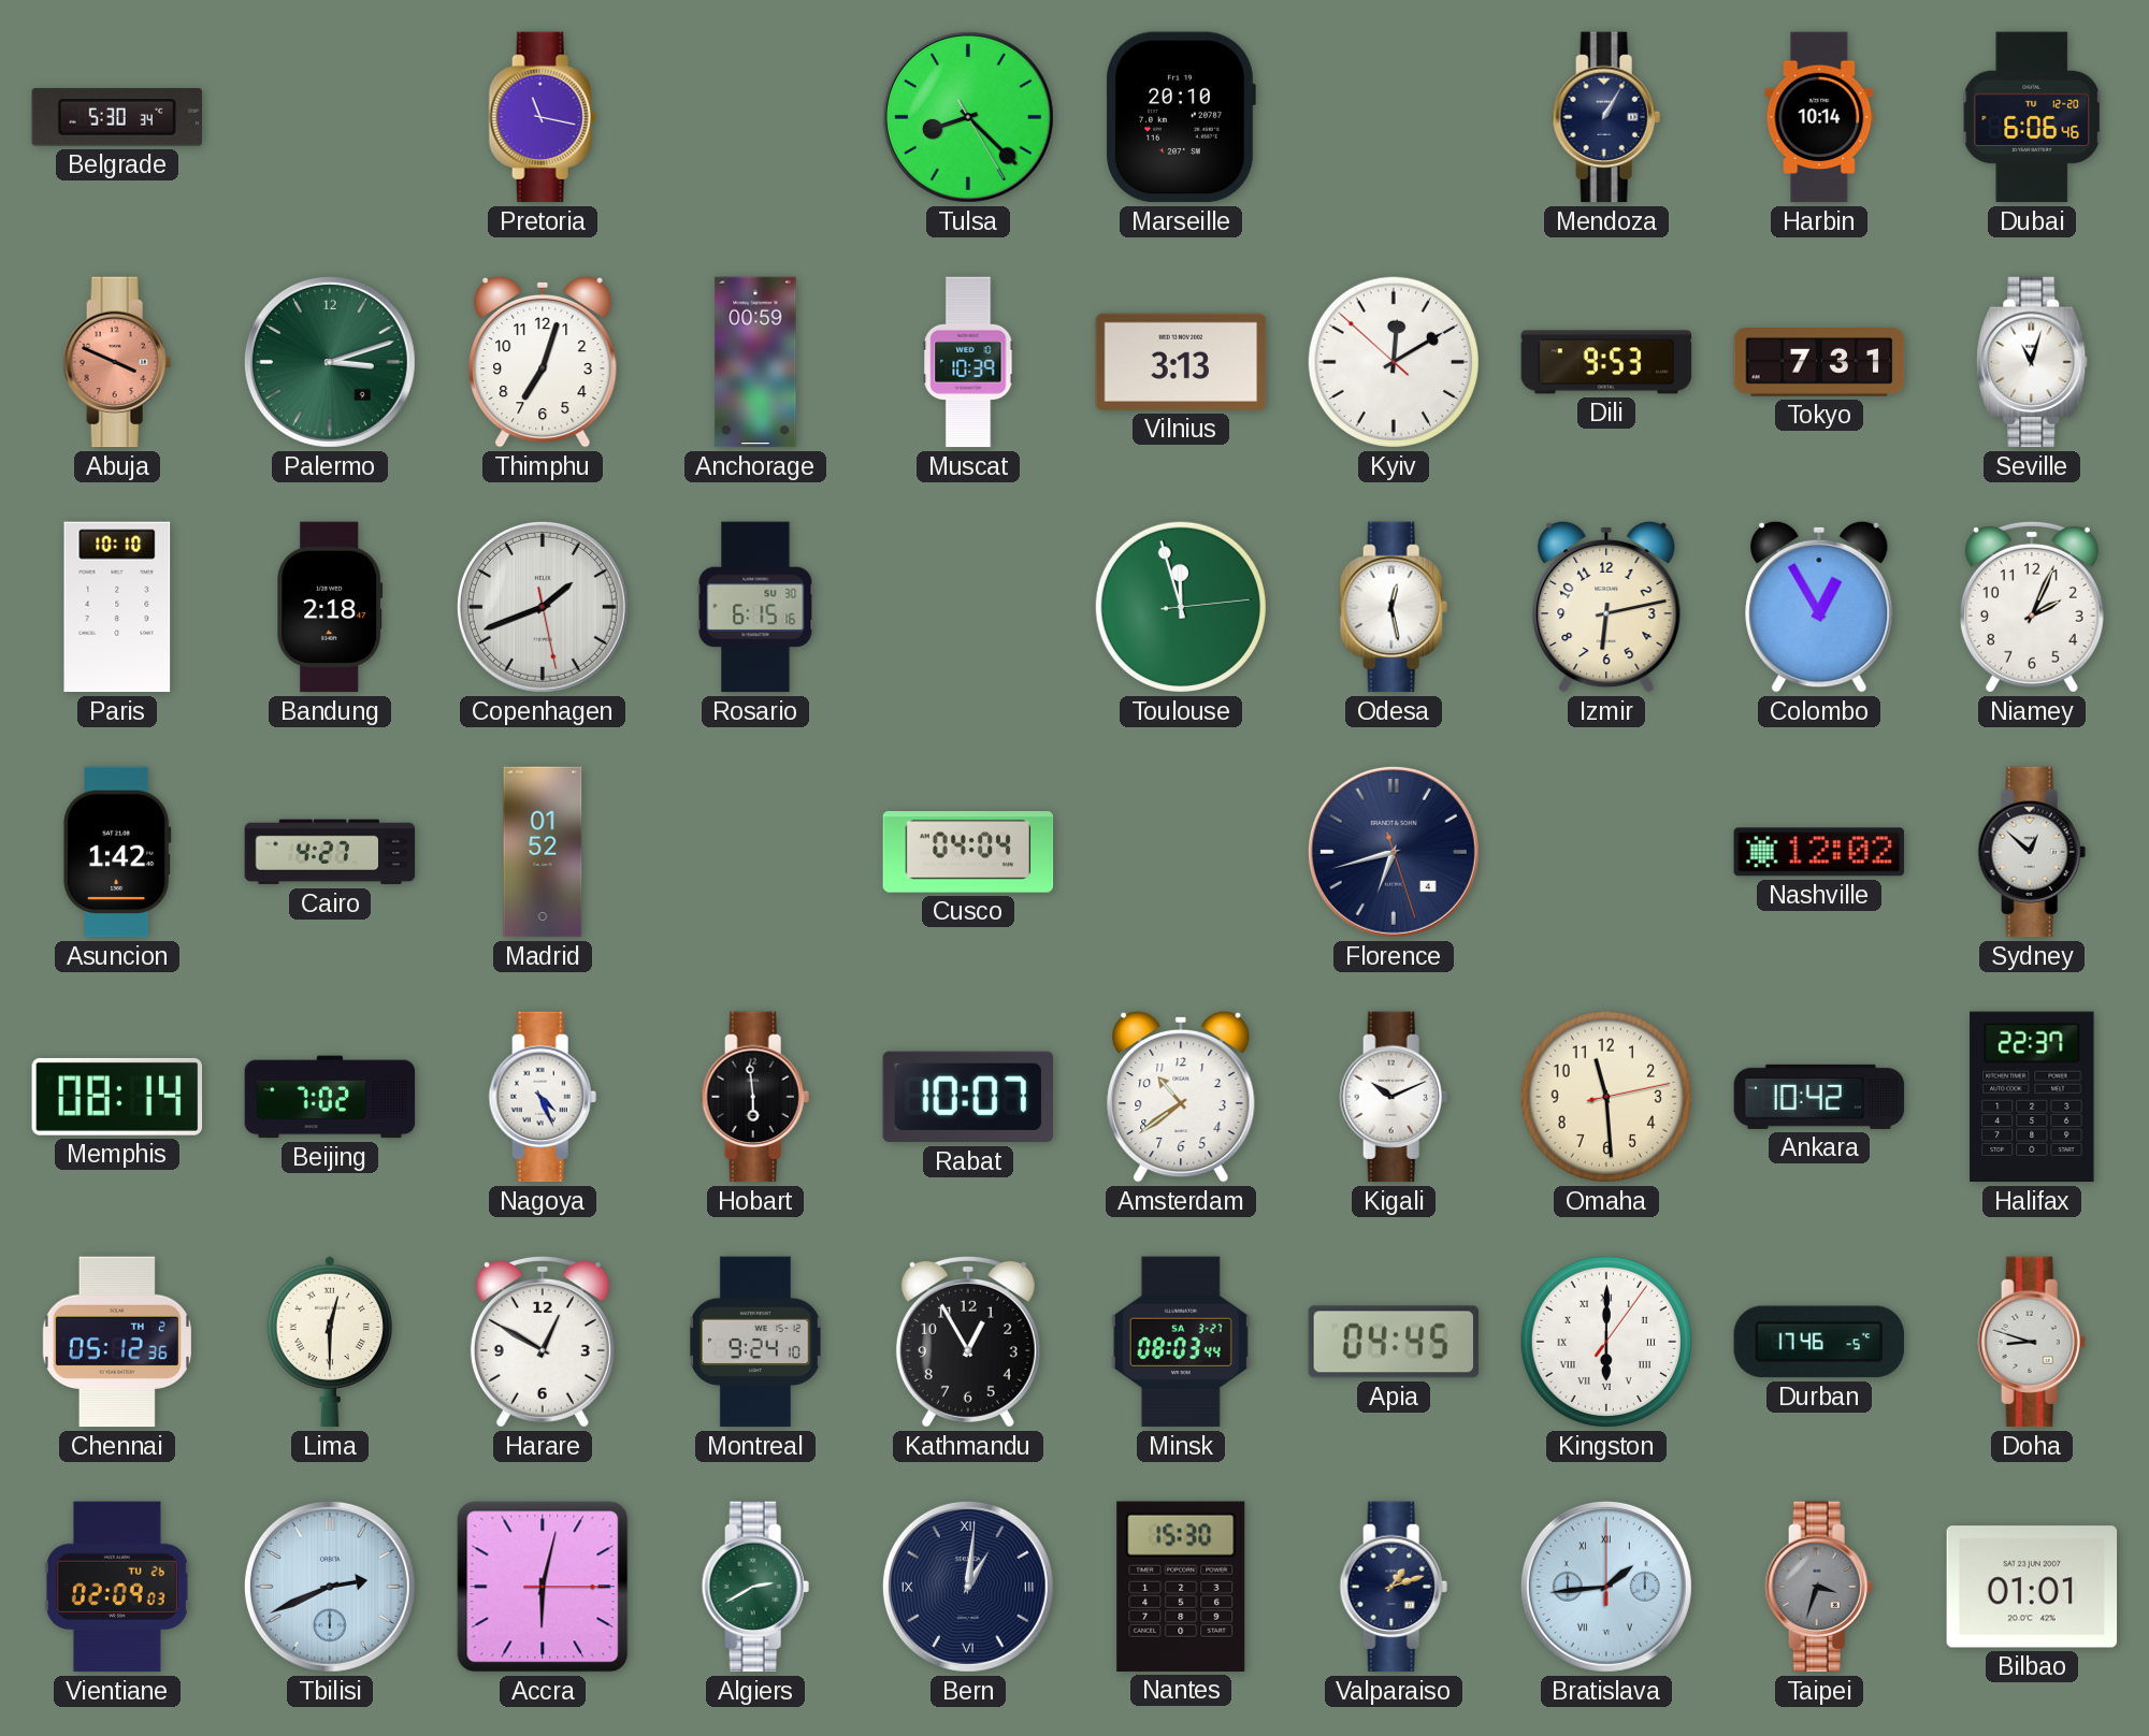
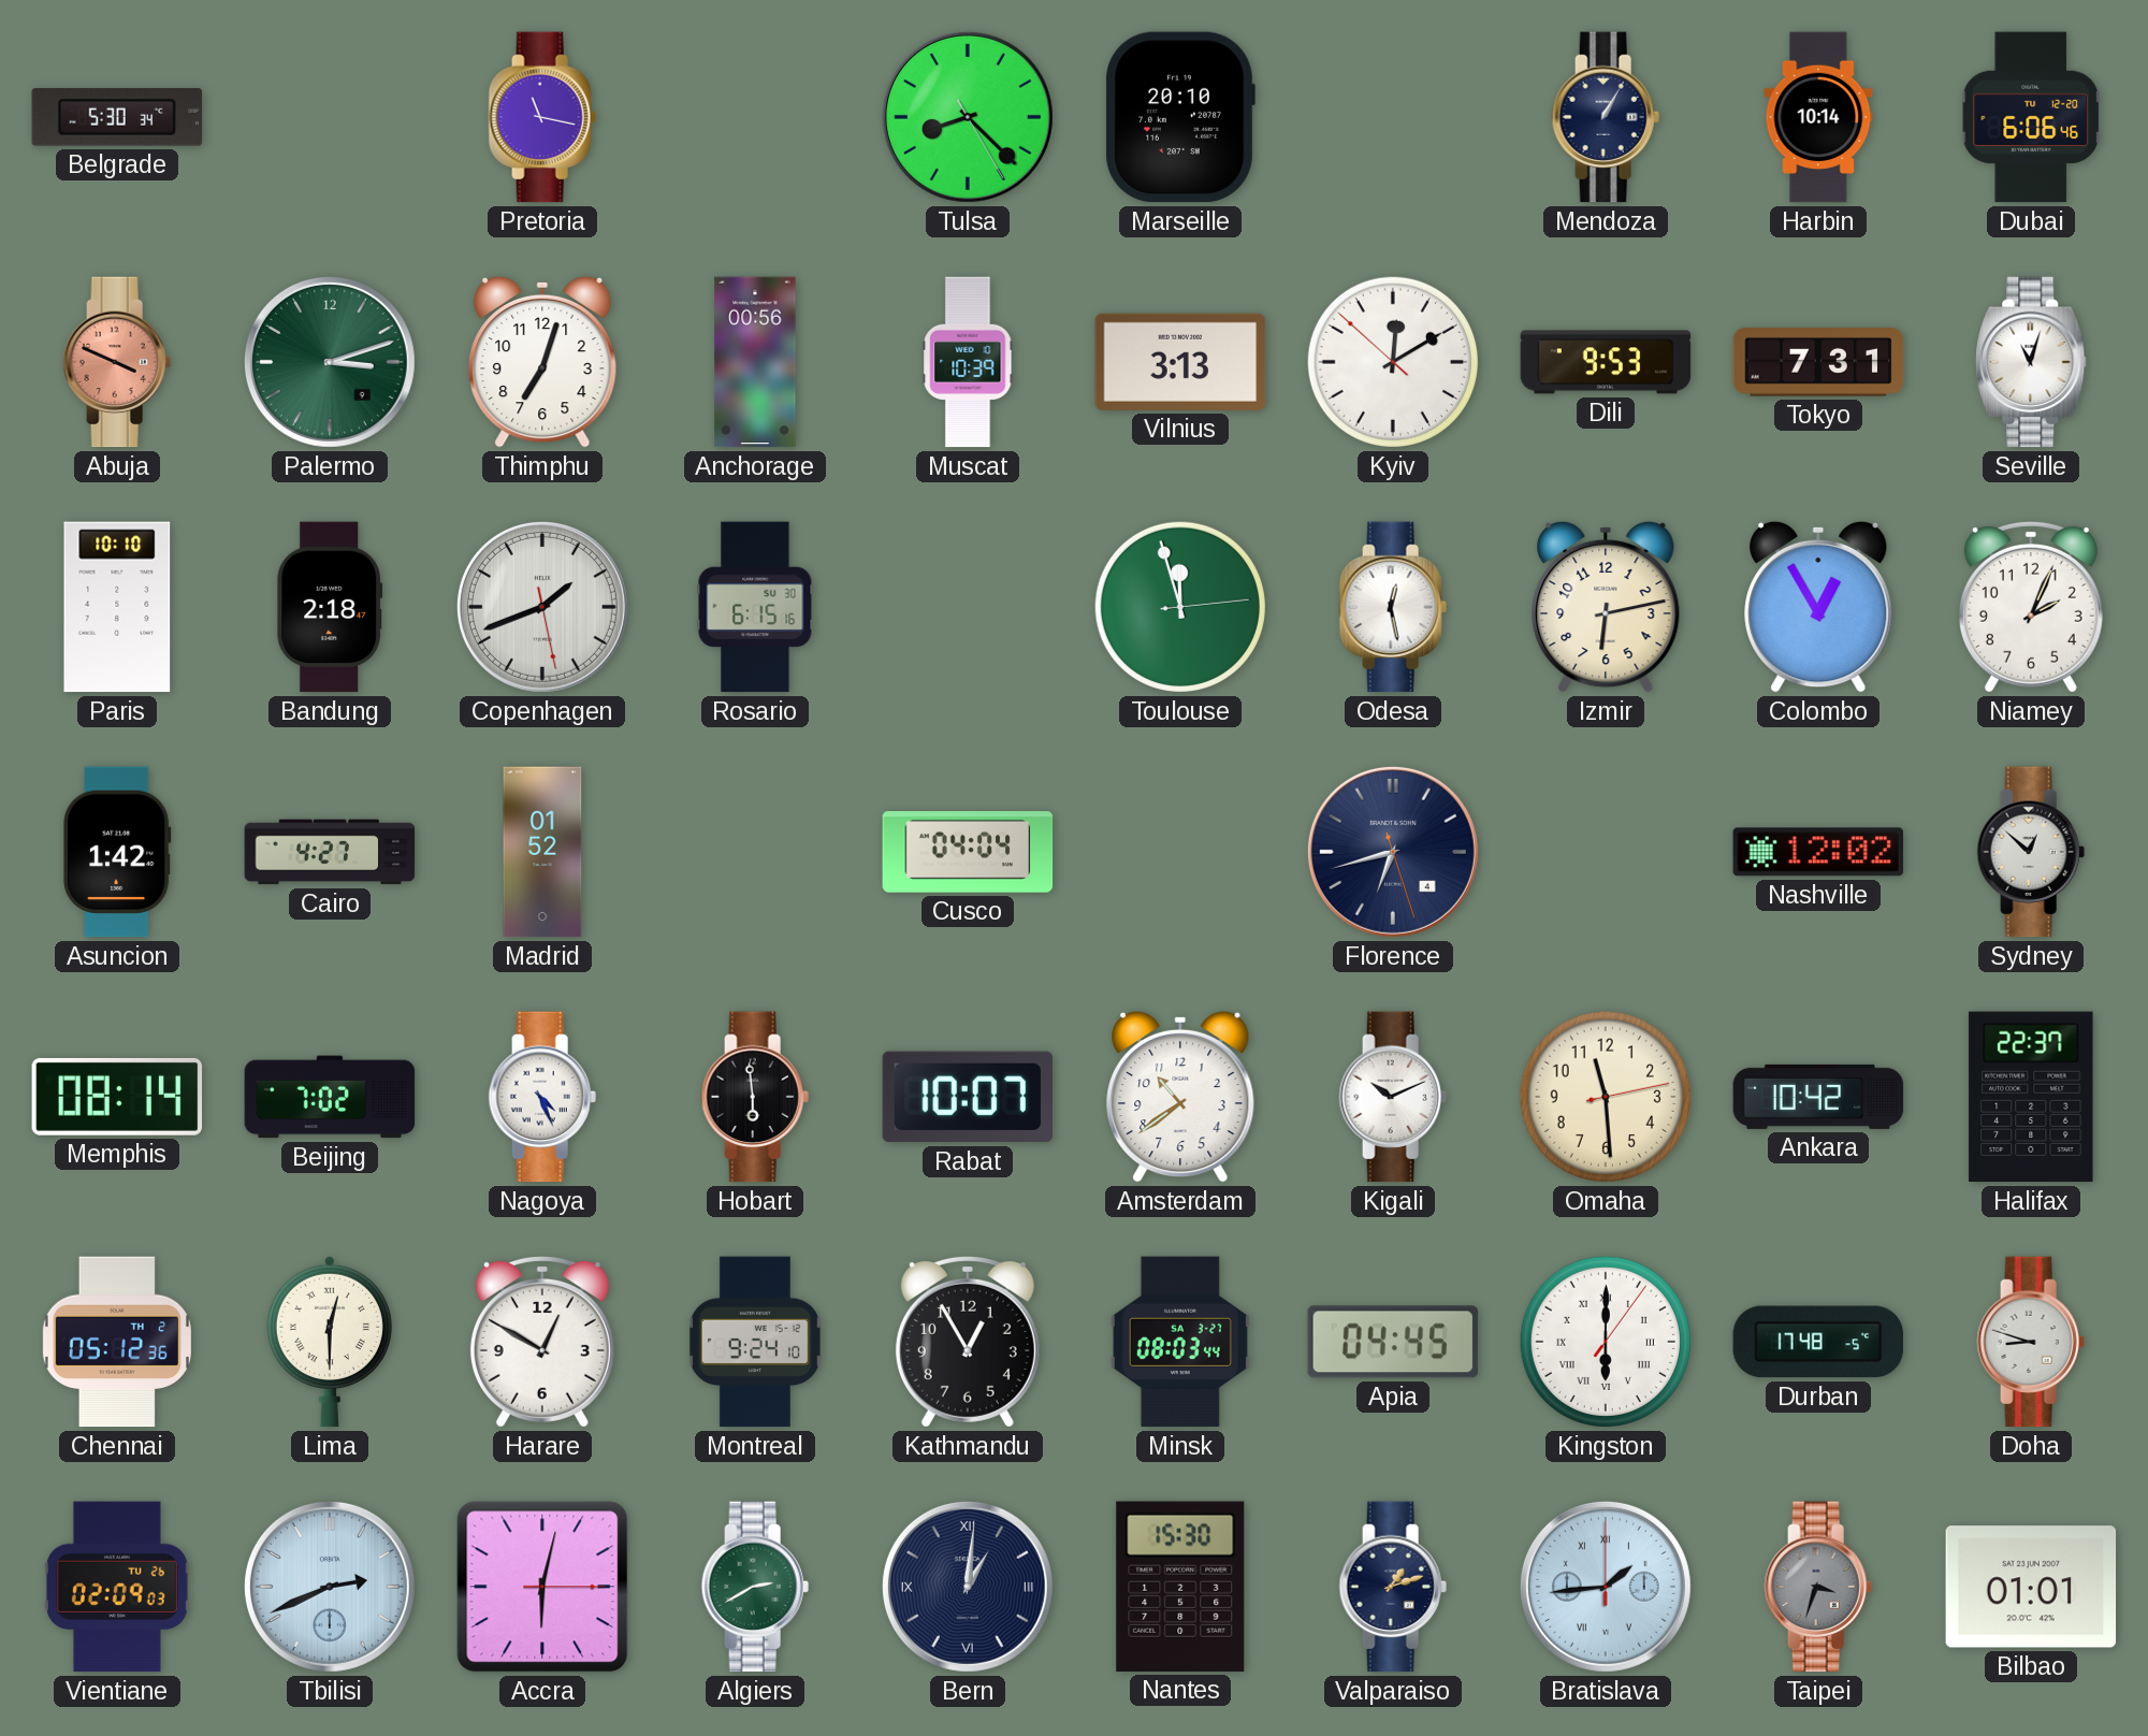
Anchorage: 00:59 -> 00:56
Durban: 17:46 -> 17:48
